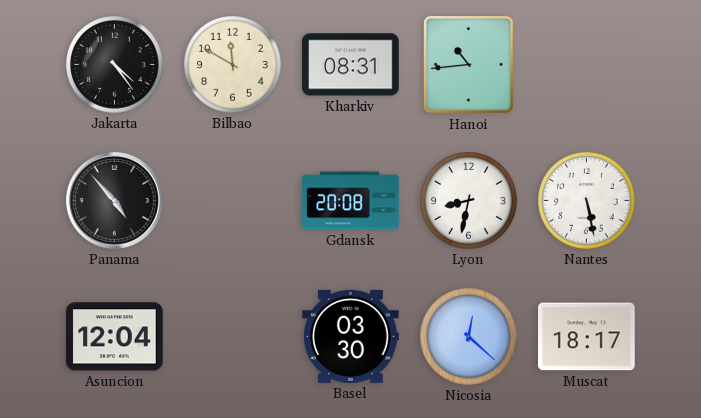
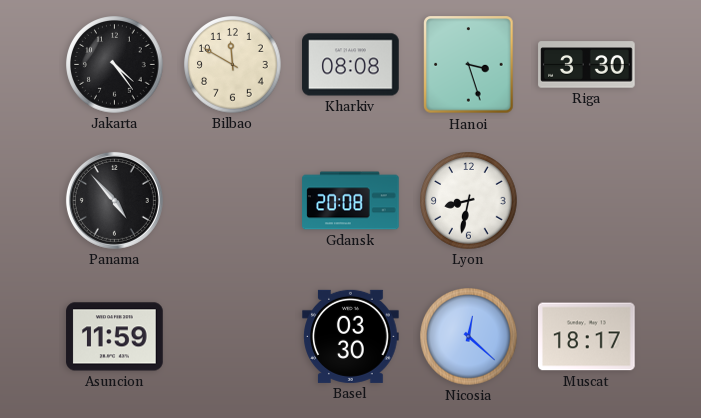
Kharkiv: 08:31 -> 08:08
Hanoi: 10:44 -> 3:27
Riga: none -> 3:30
Nantes: 5:28 -> none
Asuncion: 12:04 -> 11:59
